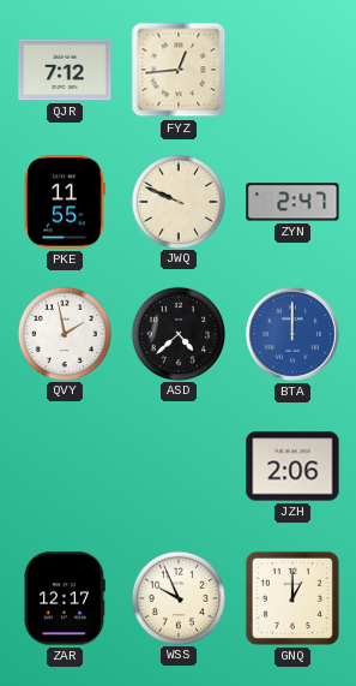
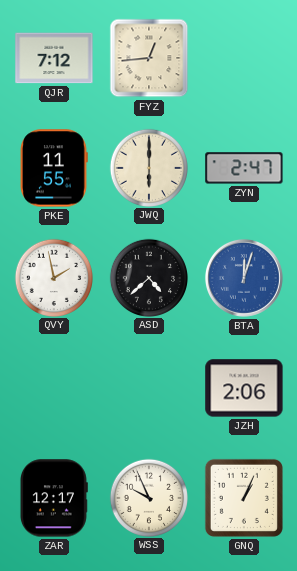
JWQ: 9:49 -> 6:00
BTA: 12:00 -> 12:03
GNQ: 1:00 -> 1:04
